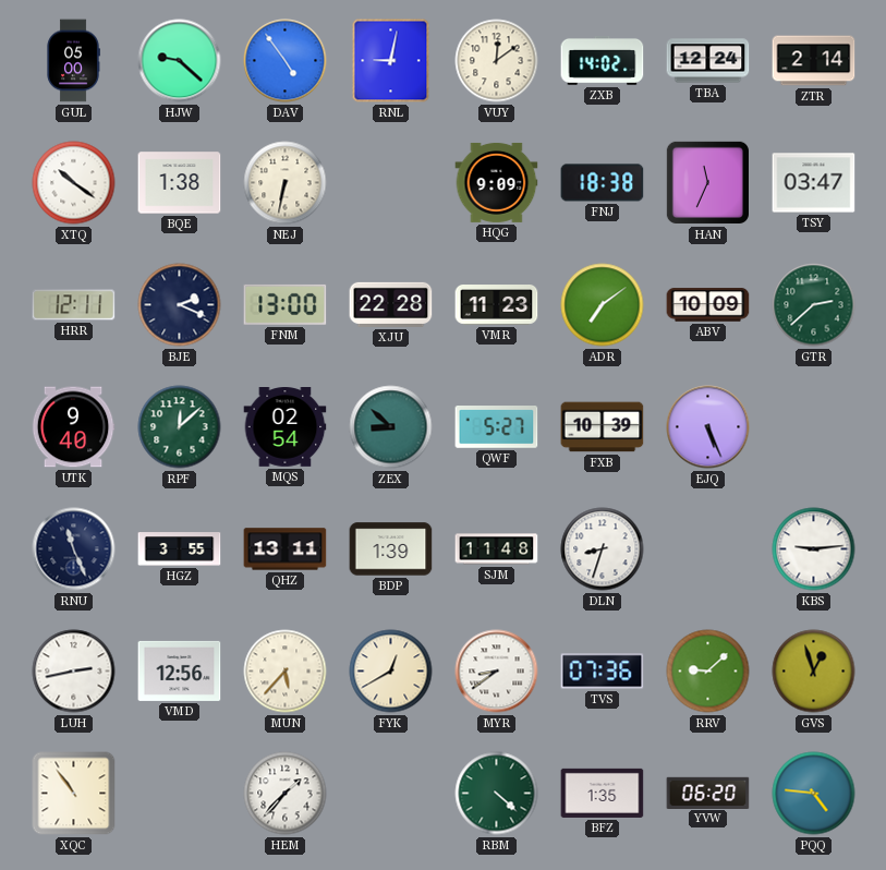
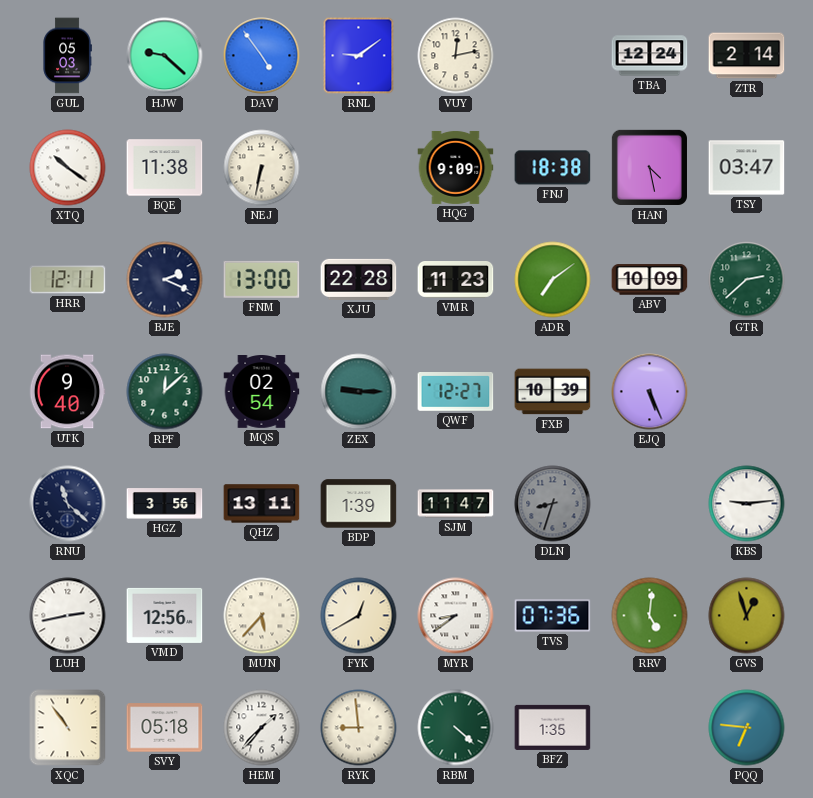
GUL: 05:00 -> 05:03
RNL: 9:02 -> 9:09
VUY: 12:09 -> 12:13
ZXB: 14:02 -> none
BQE: 1:38 -> 11:38
HAN: 11:34 -> 4:28
ZEX: 8:52 -> 9:15
QWF: 5:27 -> 12:27
RNU: 11:26 -> 11:22
HGZ: 3:55 -> 3:56
SJM: 11:48 -> 11:47
DLN dial: white -> grey
RRV: 9:08 -> 5:01
SVY: none -> 05:18
RYK: none -> 8:59
YVW: 06:20 -> none
PQQ: 4:46 -> 6:46
